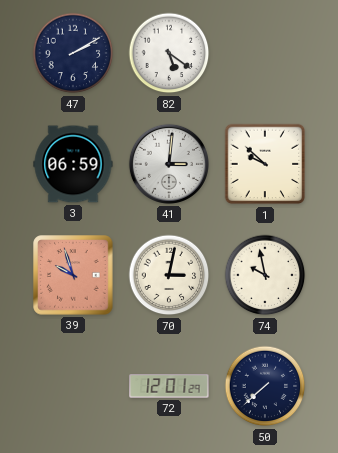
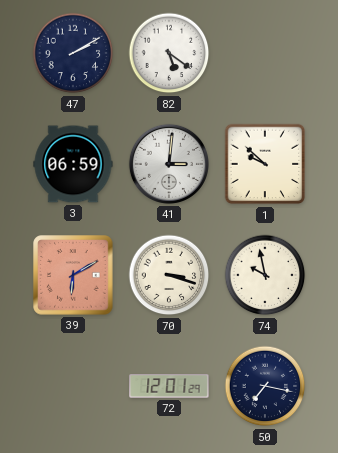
39: 9:57 -> 6:10
70: 3:02 -> 3:18
50: 7:38 -> 7:17
